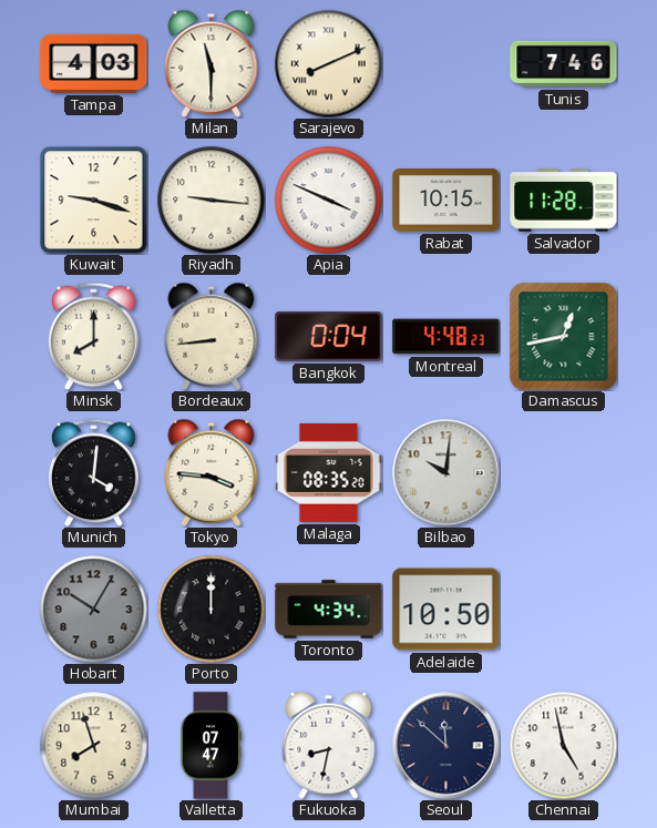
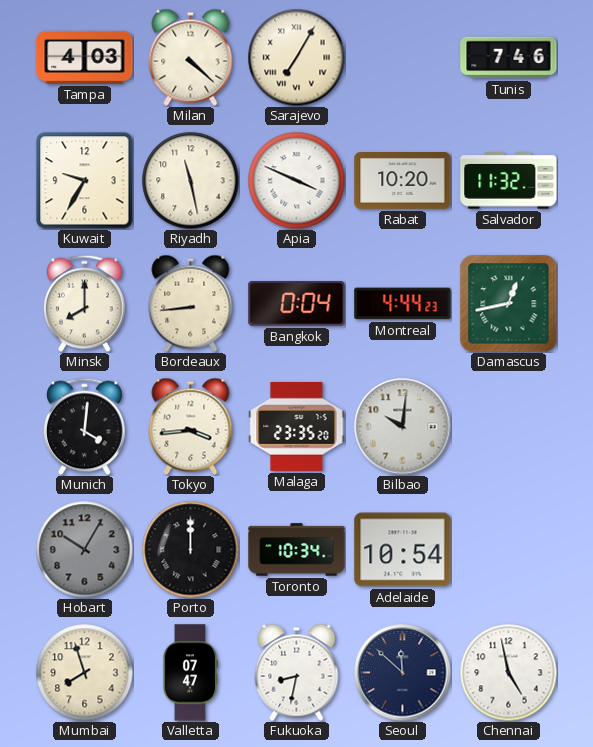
Milan: 11:30 -> 4:22
Sarajevo: 8:11 -> 7:05
Kuwait: 9:18 -> 9:35
Riyadh: 9:16 -> 11:28
Rabat: 10:15 -> 10:20
Salvador: 11:28 -> 11:32
Montreal: 4:48 -> 4:44
Tokyo: 3:46 -> 3:44
Malaga: 08:35 -> 23:35
Toronto: 4:34 -> 10:34
Adelaide: 10:50 -> 10:54
